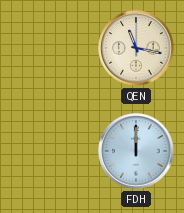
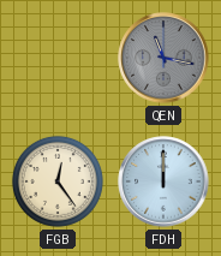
QEN dial: cream -> grey
FGB: none -> 12:24
